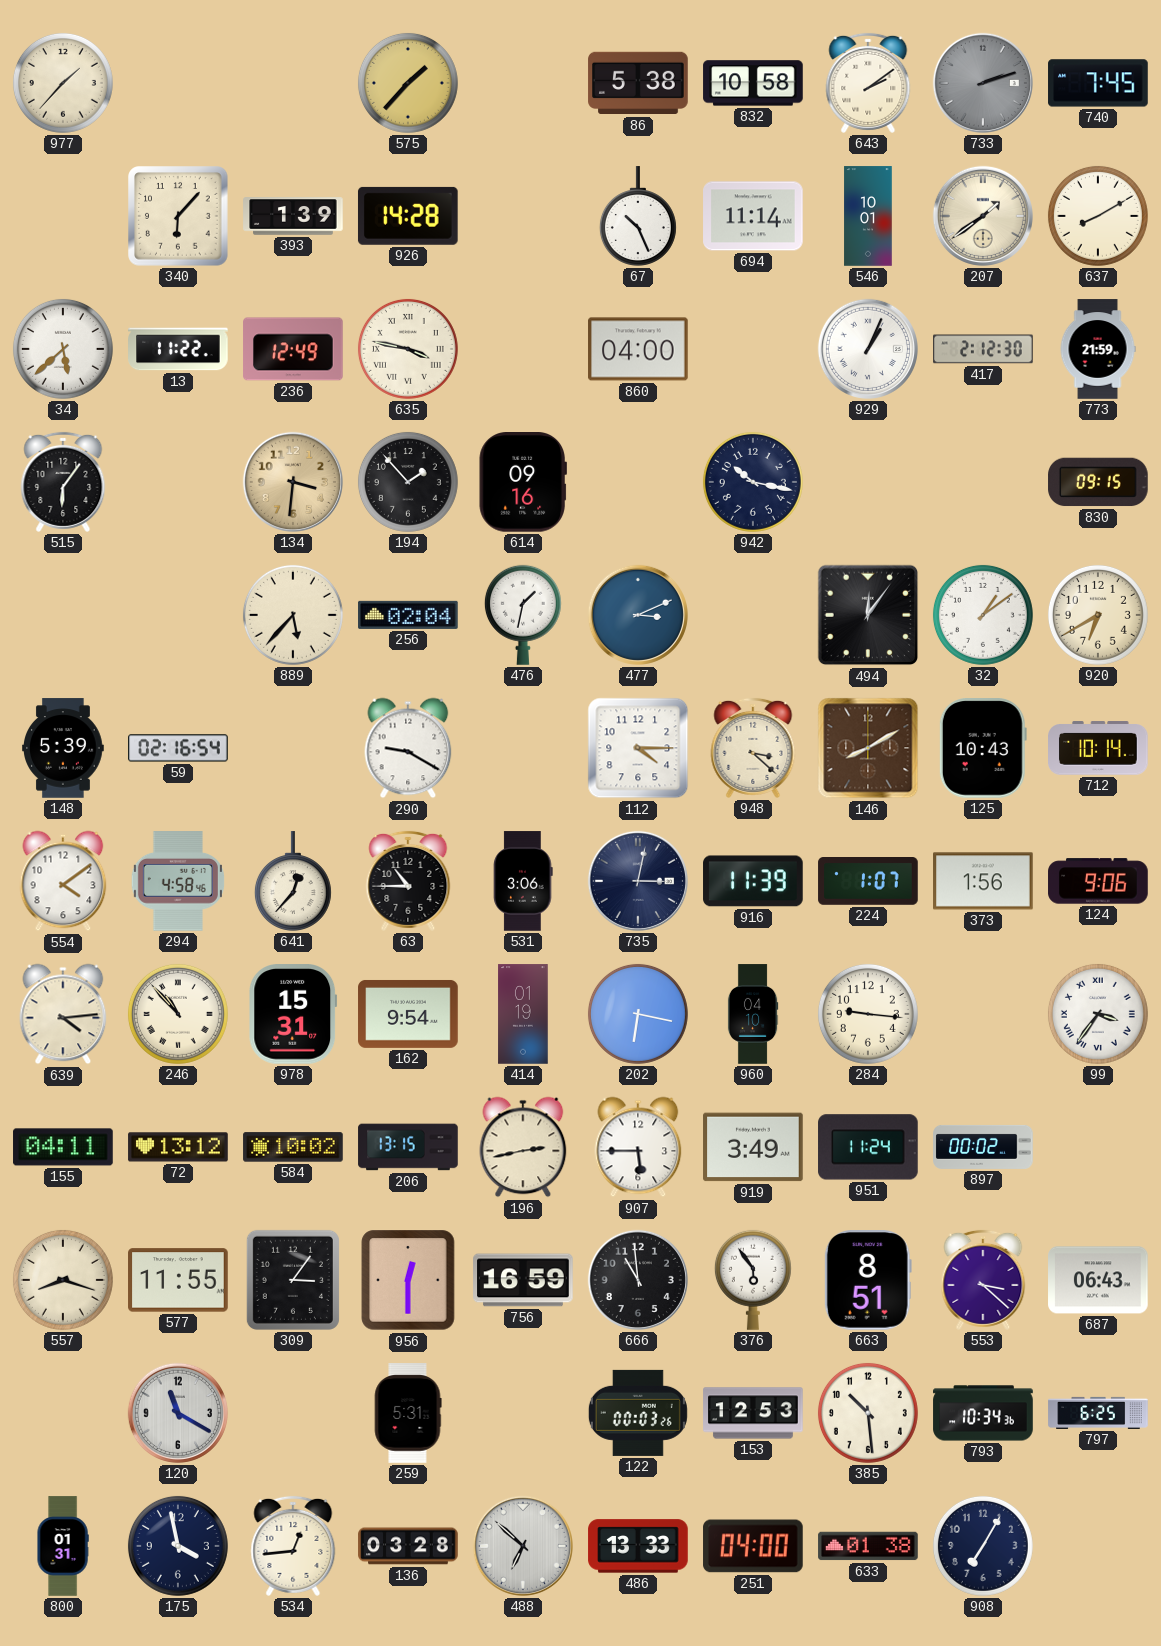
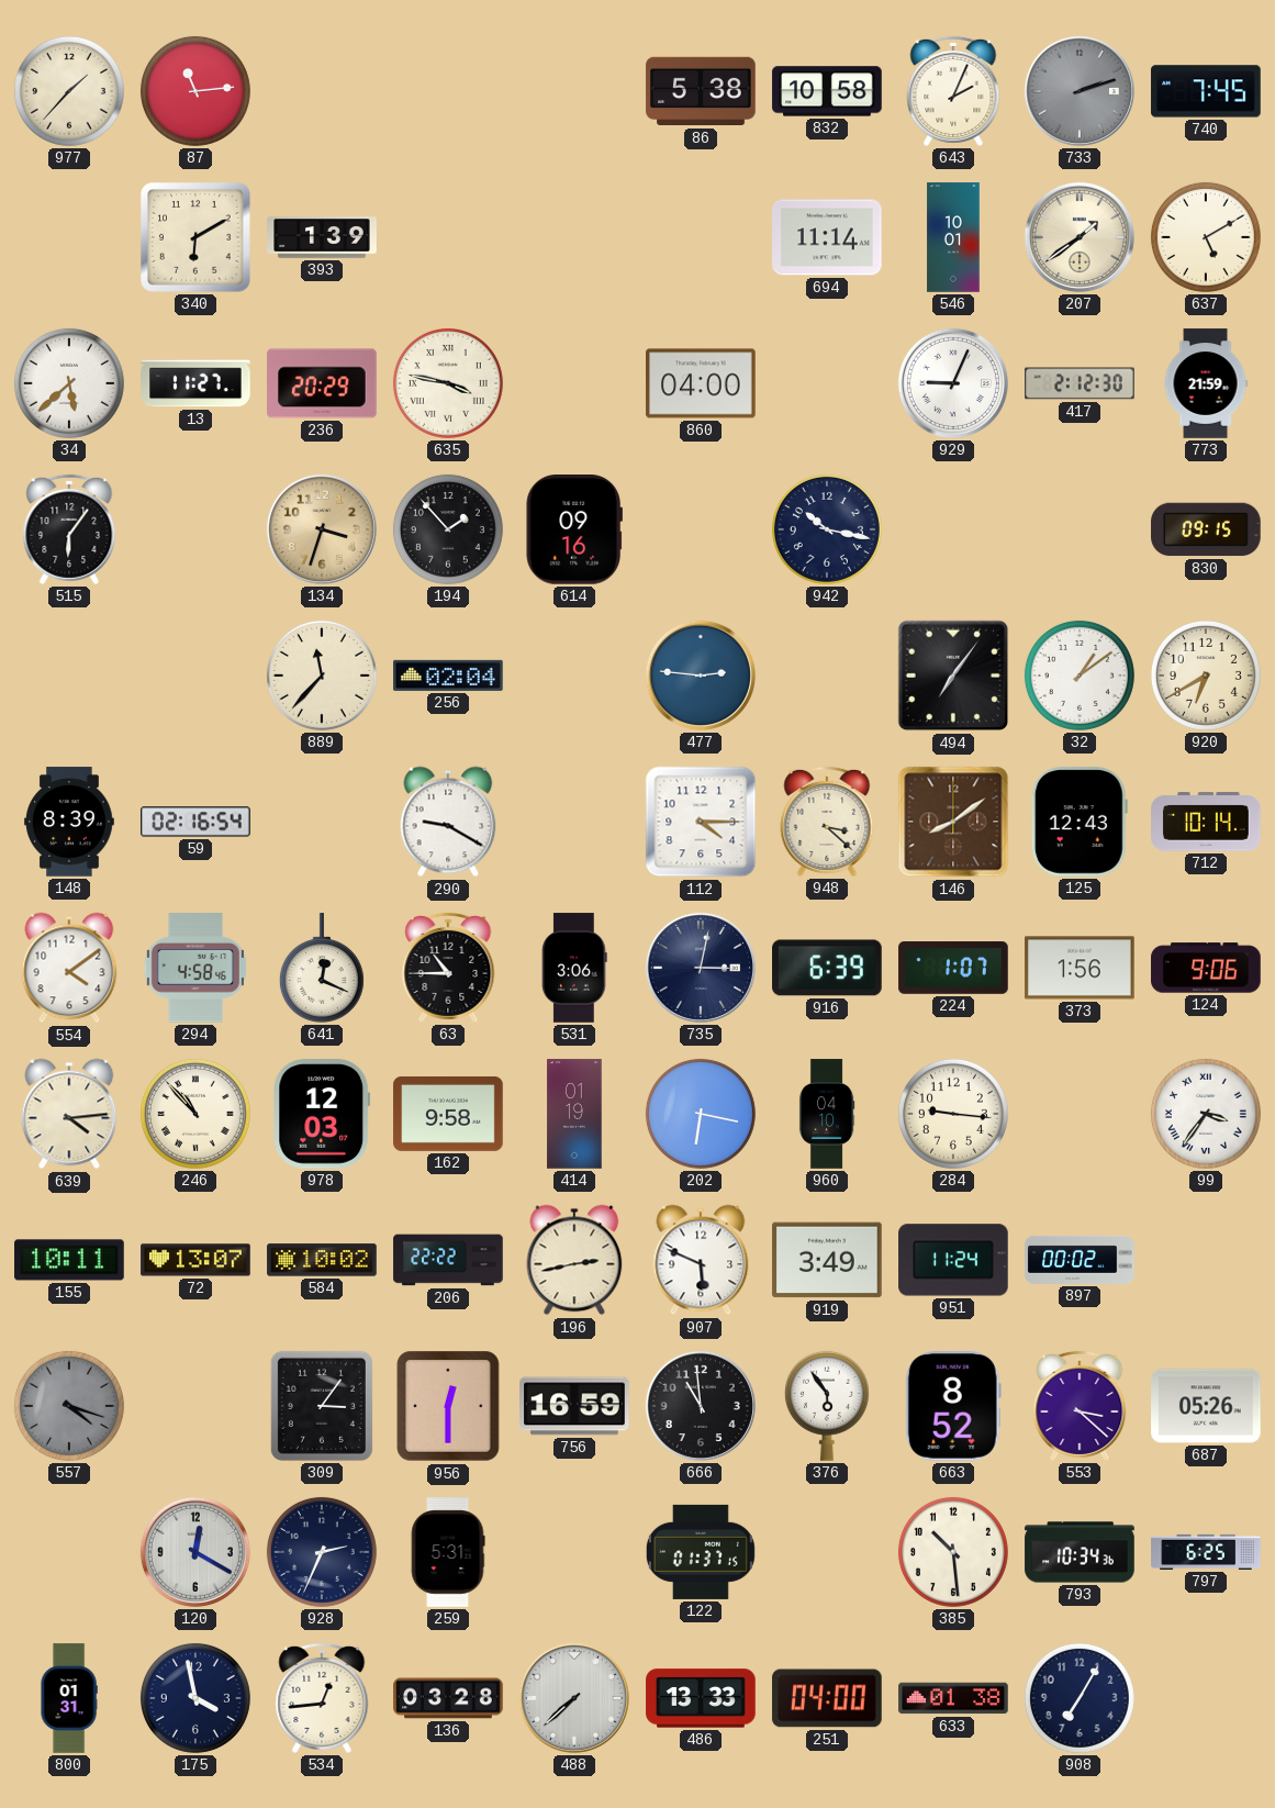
87: none -> 11:14
575: 1:37 -> none
643: 2:09 -> 2:04
340: 6:07 -> 6:10
926: 14:28 -> none
67: 10:26 -> none
637: 8:10 -> 5:10
13: 11:22 -> 11:27
236: 12:49 -> 20:29
929: 1:04 -> 9:04
134: 3:31 -> 3:33
889: 5:37 -> 11:37
476: 1:32 -> none
477: 3:11 -> 2:46
494: 12:06 -> 7:06
148: 5:39 -> 8:39
146: 8:10 -> 8:09
125: 10:43 -> 12:43
641: 12:37 -> 12:19
916: 11:39 -> 6:39
978: 15:31 -> 12:03
162: 9:54 -> 9:58
155: 04:11 -> 10:11
72: 13:12 -> 13:07
206: 13:15 -> 22:22
907: 5:45 -> 5:49
557: 8:18 -> 4:18
557 dial: cream -> grey
577: 11:55 -> none
663: 8:51 -> 8:52
687: 06:43 -> 05:26
120: 11:20 -> 12:20
928: none -> 2:34
122: 00:03 -> 01:37
153: 12:53 -> none
488: 6:52 -> 7:38
